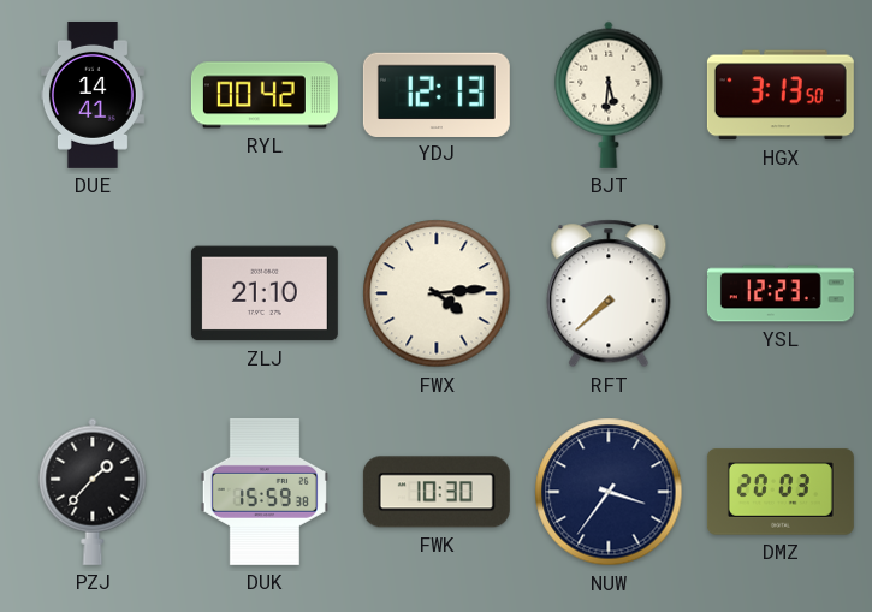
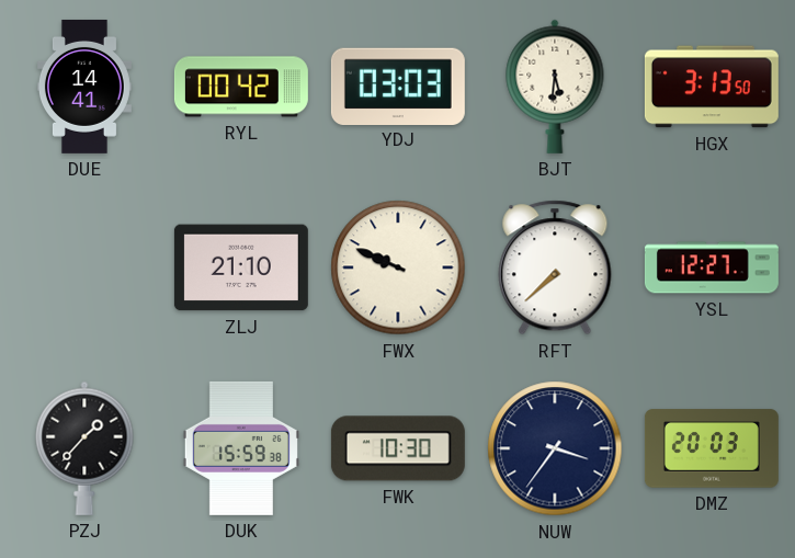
YDJ: 12:13 -> 03:03
FWX: 4:14 -> 9:49
YSL: 12:23 -> 12:27
